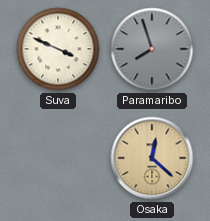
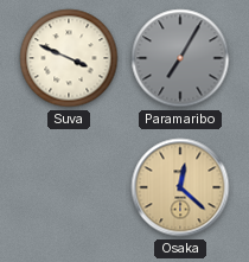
Paramaribo: 7:57 -> 7:05
